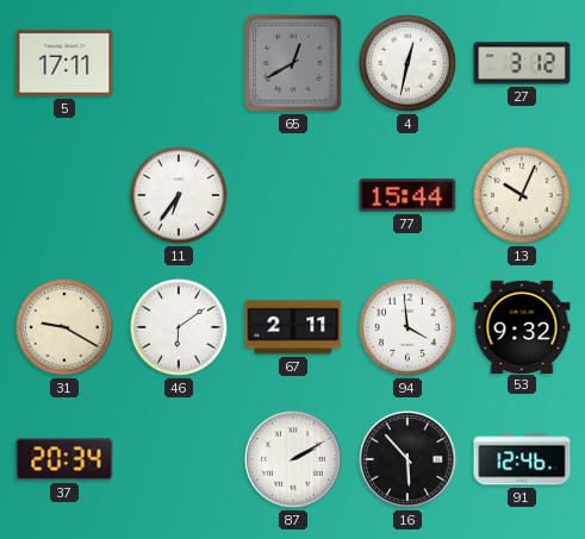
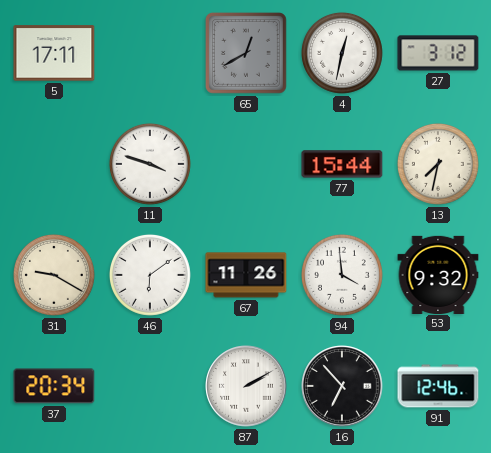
11: 6:36 -> 3:48
13: 10:04 -> 7:32
67: 2:11 -> 11:26
16: 5:53 -> 6:53
